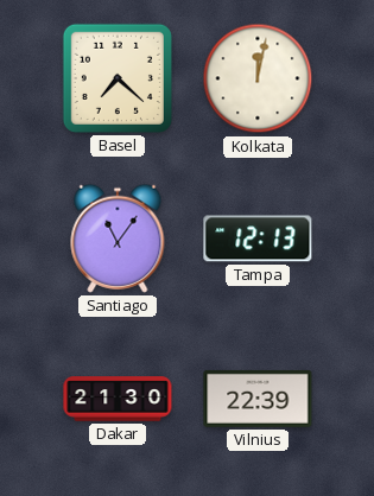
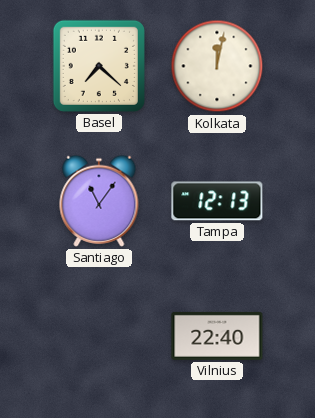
Dakar: 21:30 -> none
Vilnius: 22:39 -> 22:40
